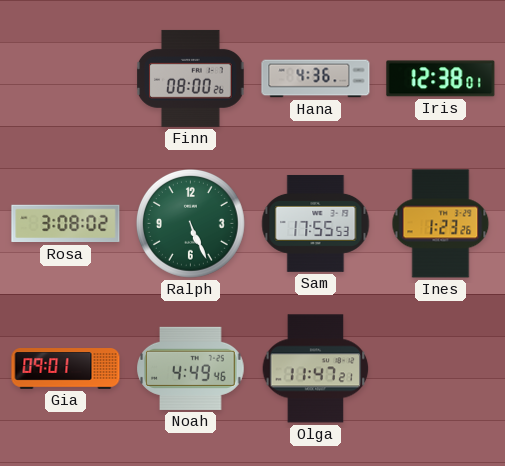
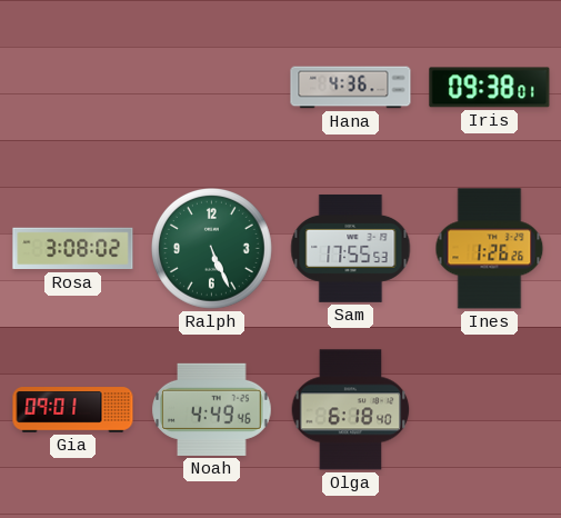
Finn: 08:00 -> none
Iris: 12:38 -> 09:38
Ines: 1:23 -> 1:26
Olga: 11:47 -> 6:18
